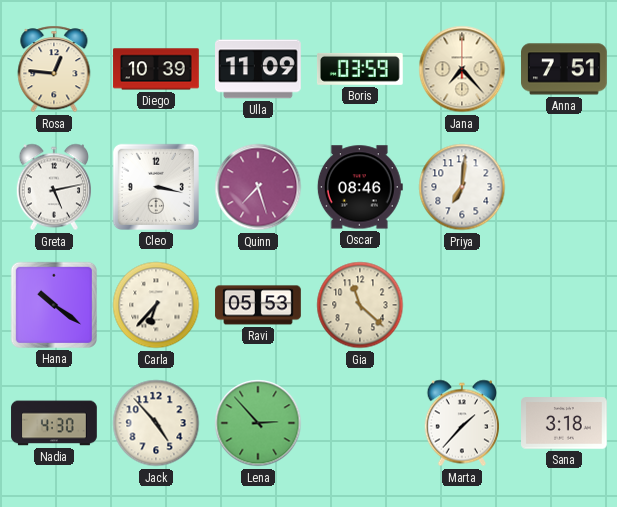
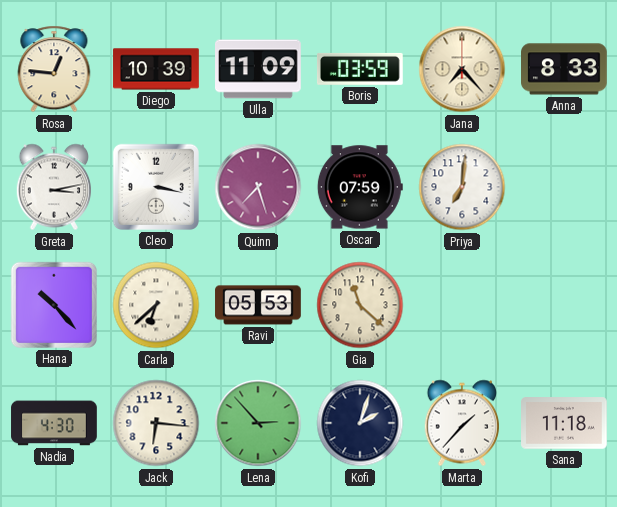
Anna: 7:51 -> 8:33
Greta: 5:13 -> 3:13
Oscar: 08:46 -> 07:59
Hana: 10:21 -> 10:23
Carla: 6:37 -> 6:38
Jack: 4:53 -> 6:16
Kofi: none -> 2:03
Sana: 3:18 -> 11:18
